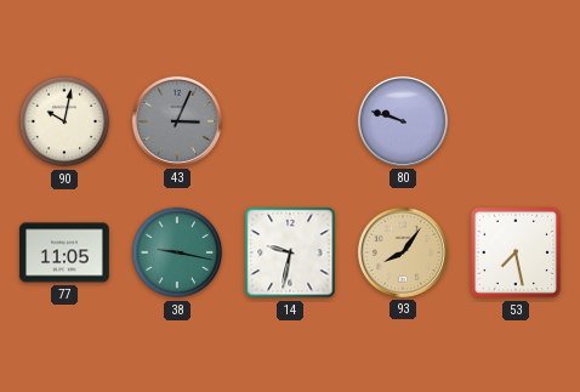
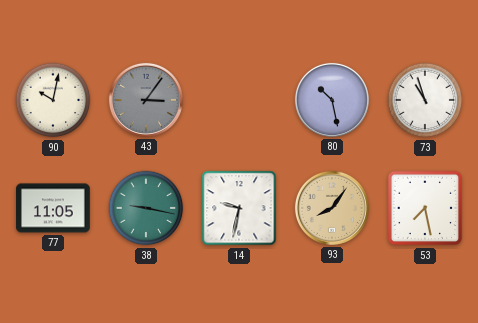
43: 3:04 -> 3:06
80: 9:48 -> 10:28
73: none -> 10:57
